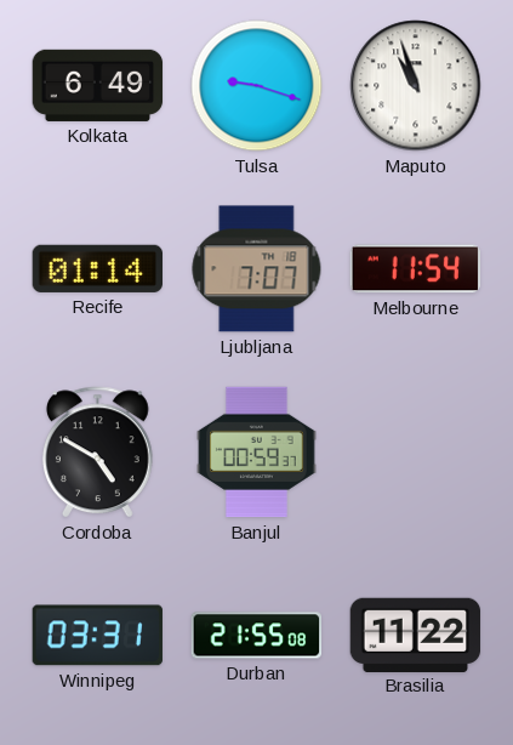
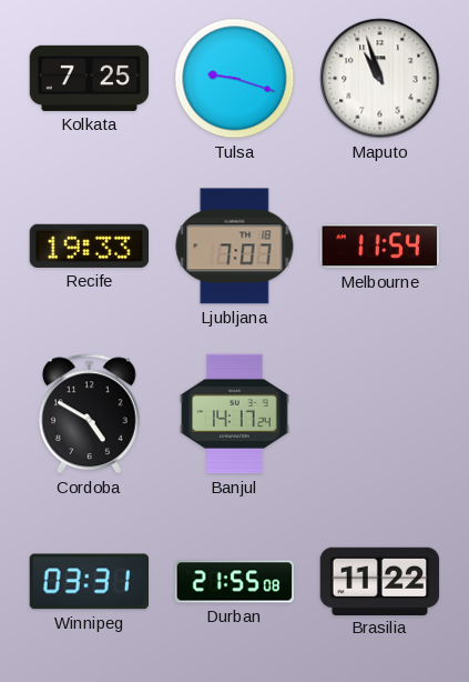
Kolkata: 6:49 -> 7:25
Recife: 01:14 -> 19:33
Banjul: 00:59 -> 14:17
